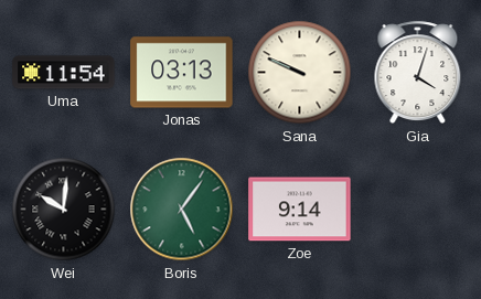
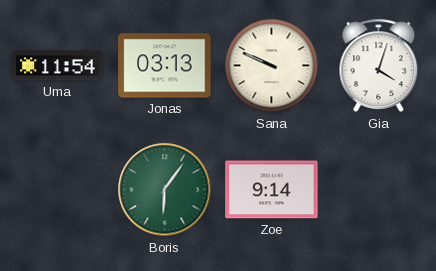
Wei: 10:01 -> none
Boris: 5:06 -> 6:06
